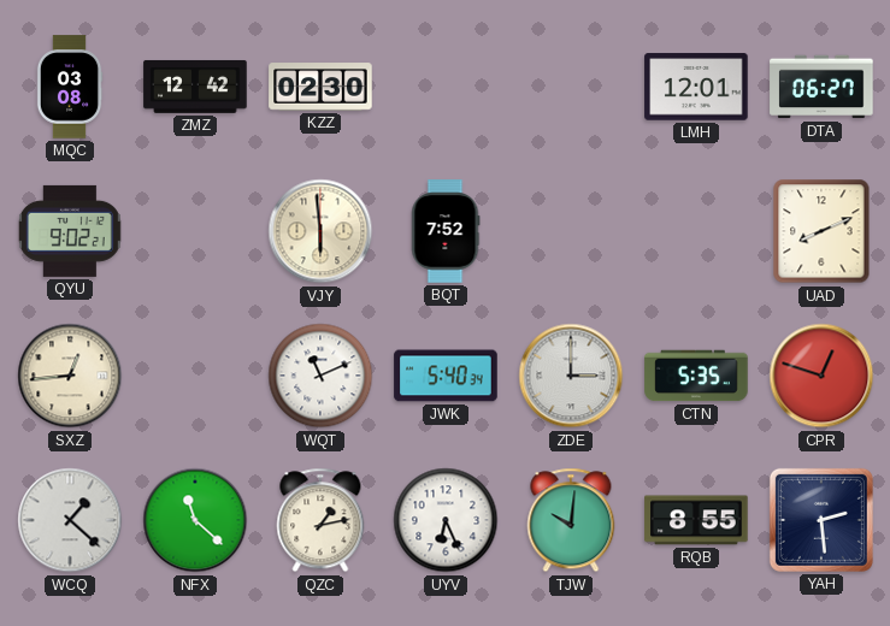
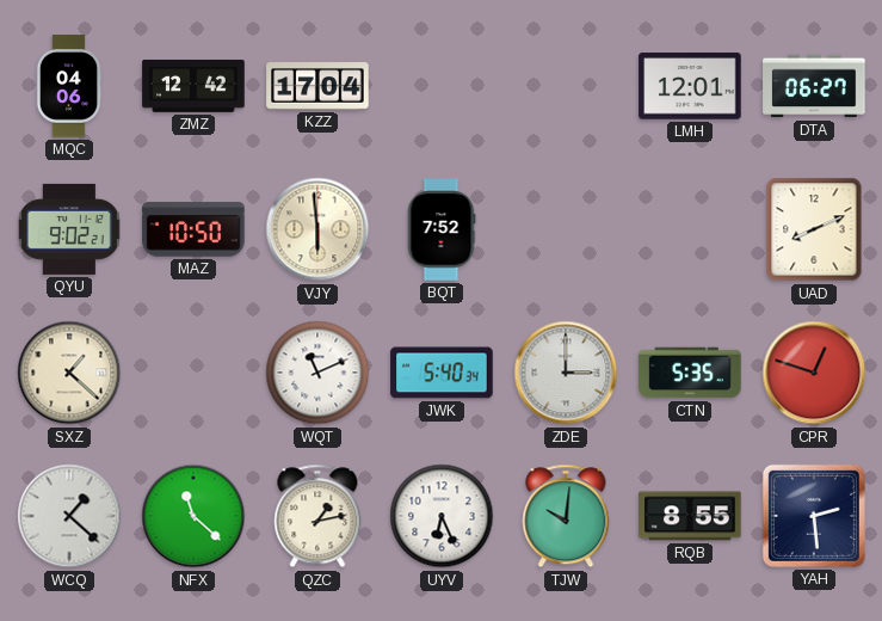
MQC: 03:08 -> 04:06
KZZ: 02:30 -> 17:04
MAZ: none -> 10:50
SXZ: 12:44 -> 1:22
